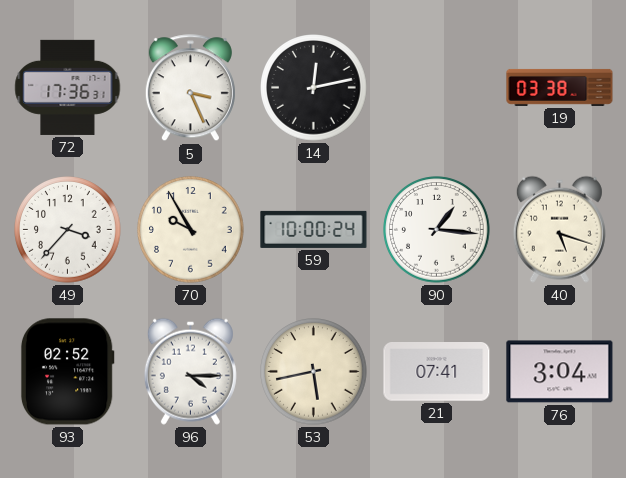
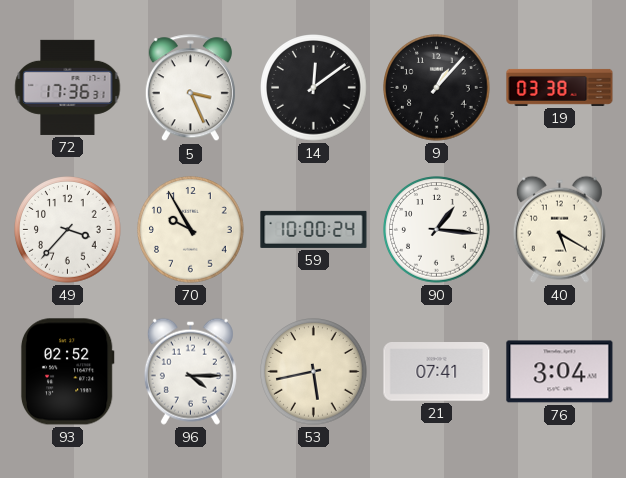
14: 12:13 -> 12:09
9: none -> 1:07
40: 5:18 -> 5:20
